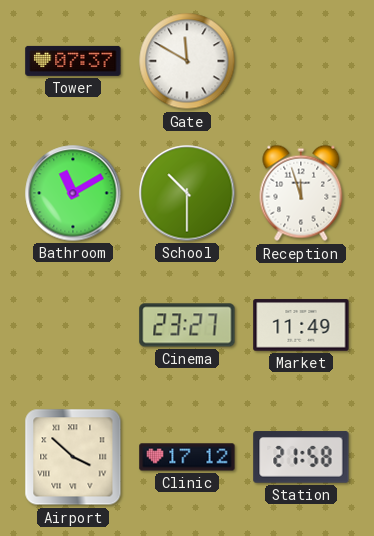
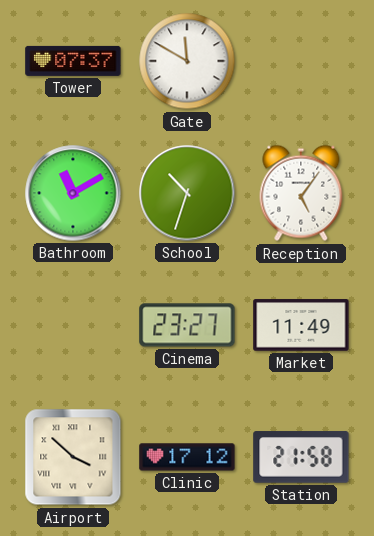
School: 10:30 -> 10:33
Reception: 11:57 -> 5:06
